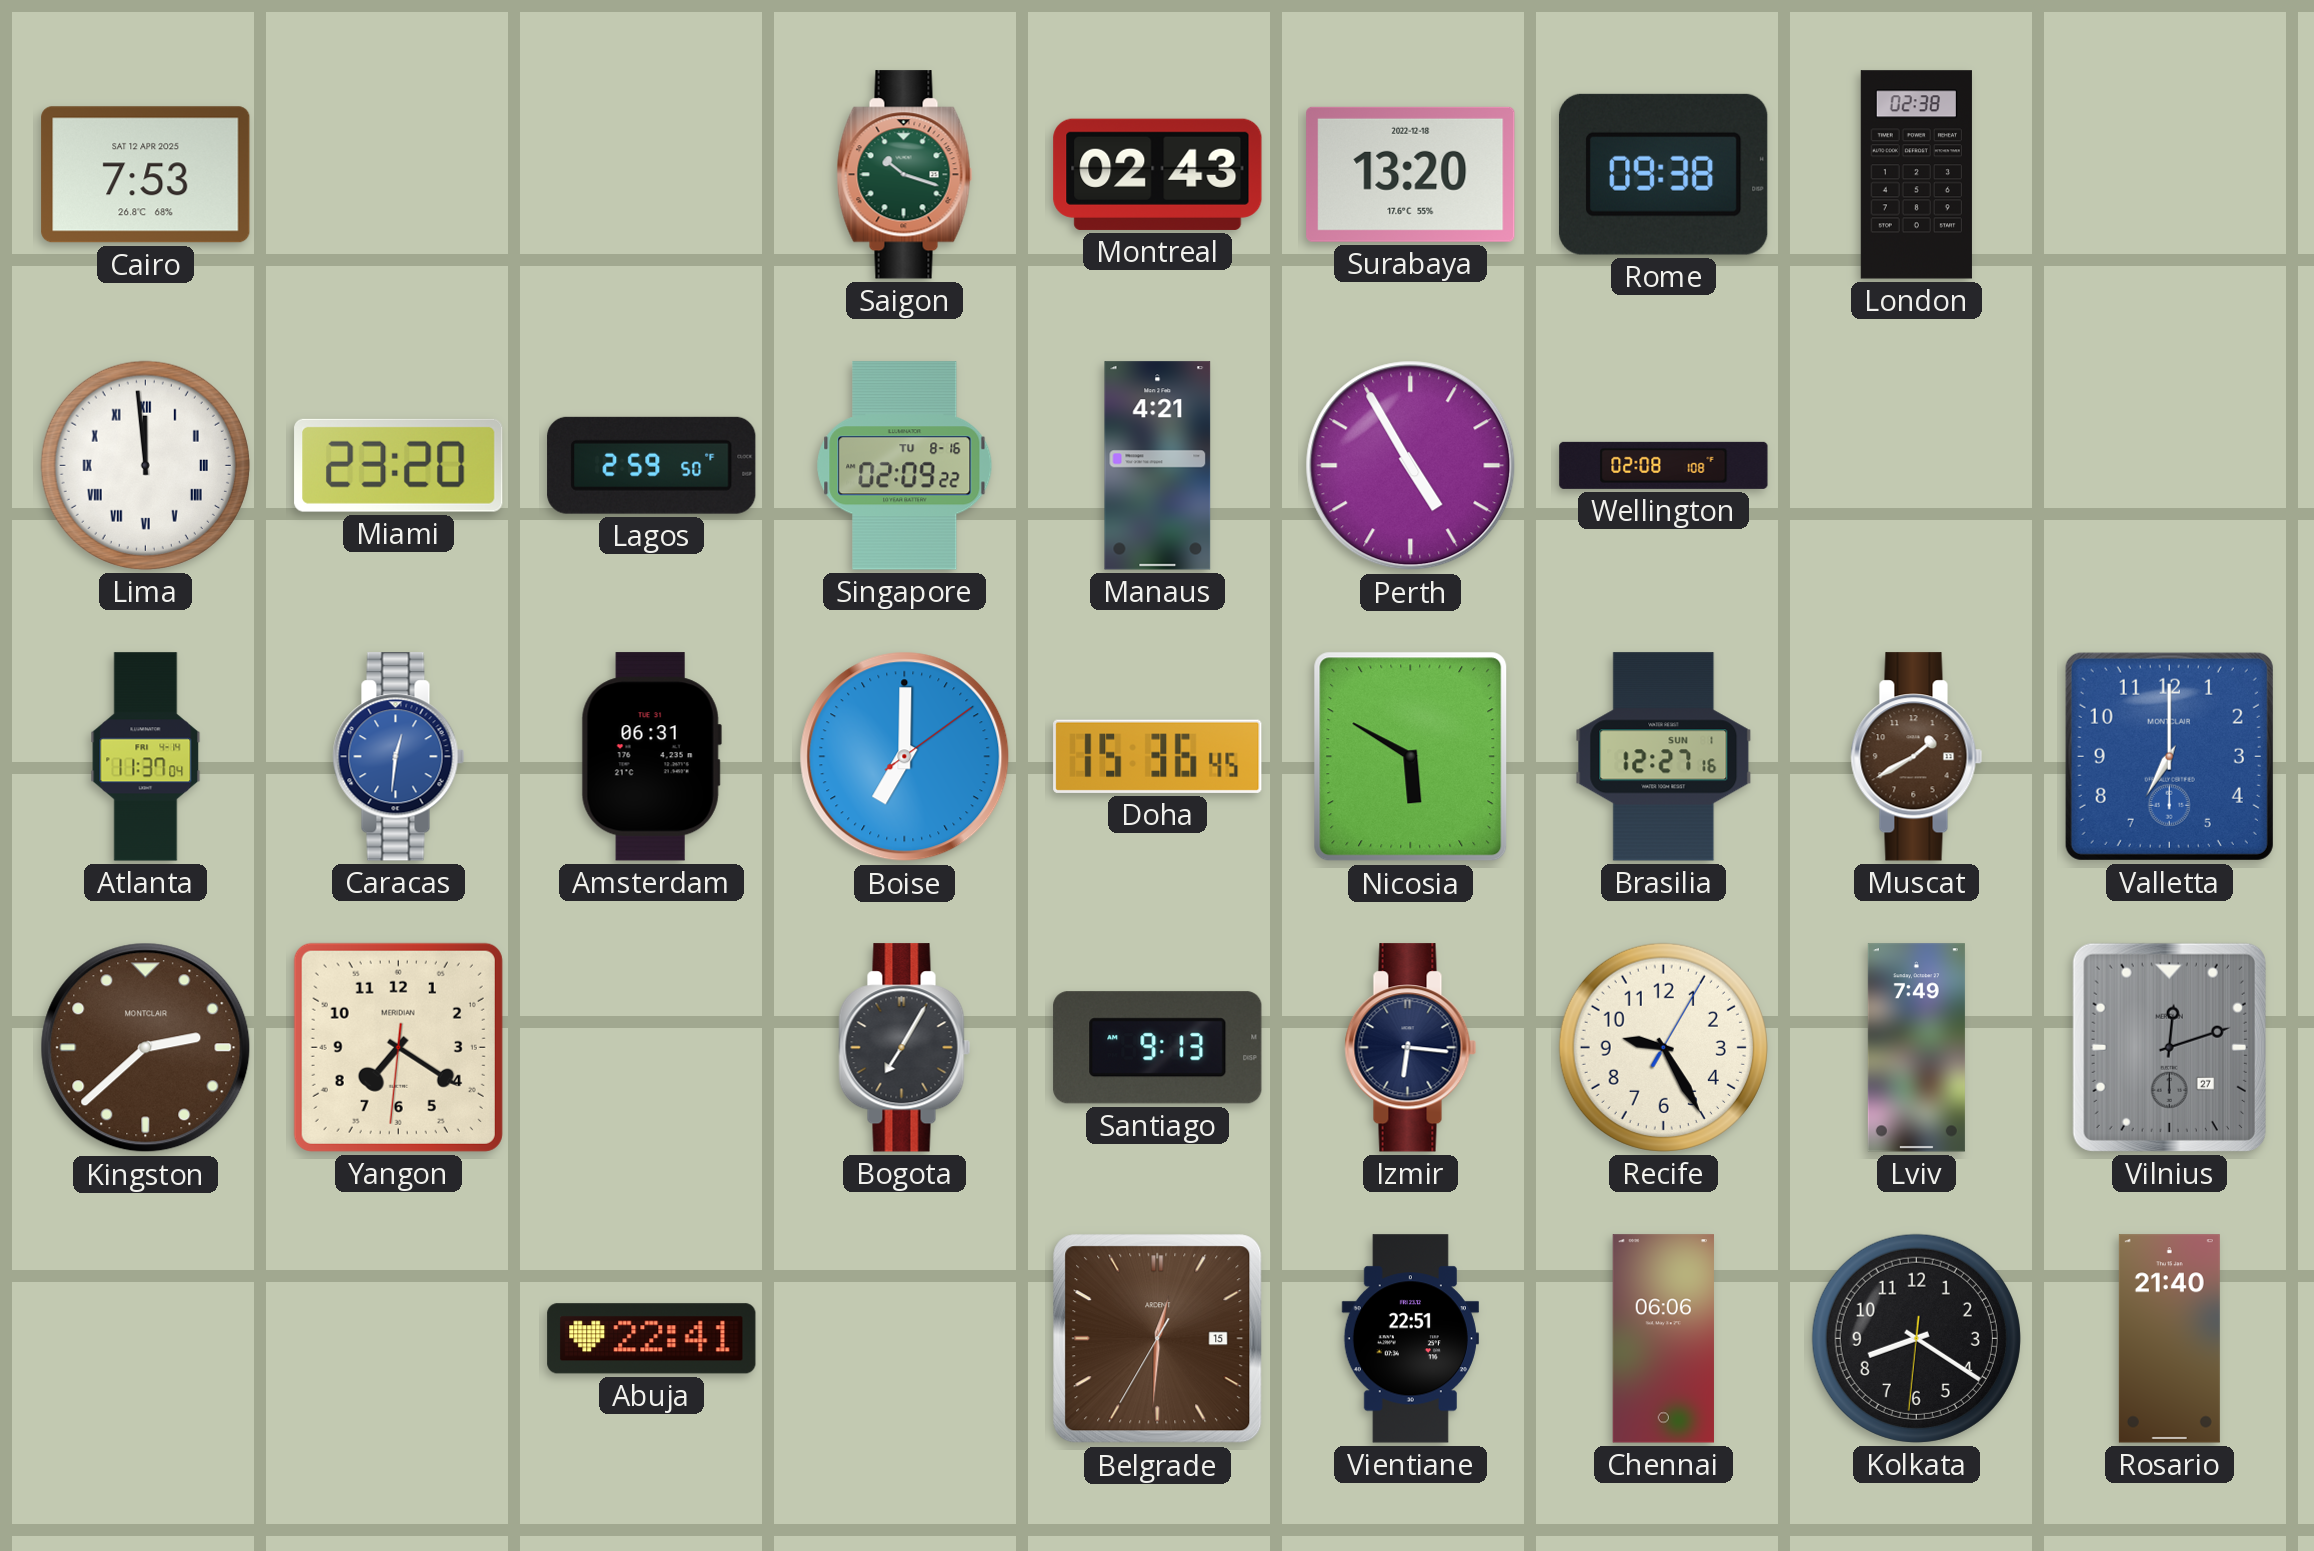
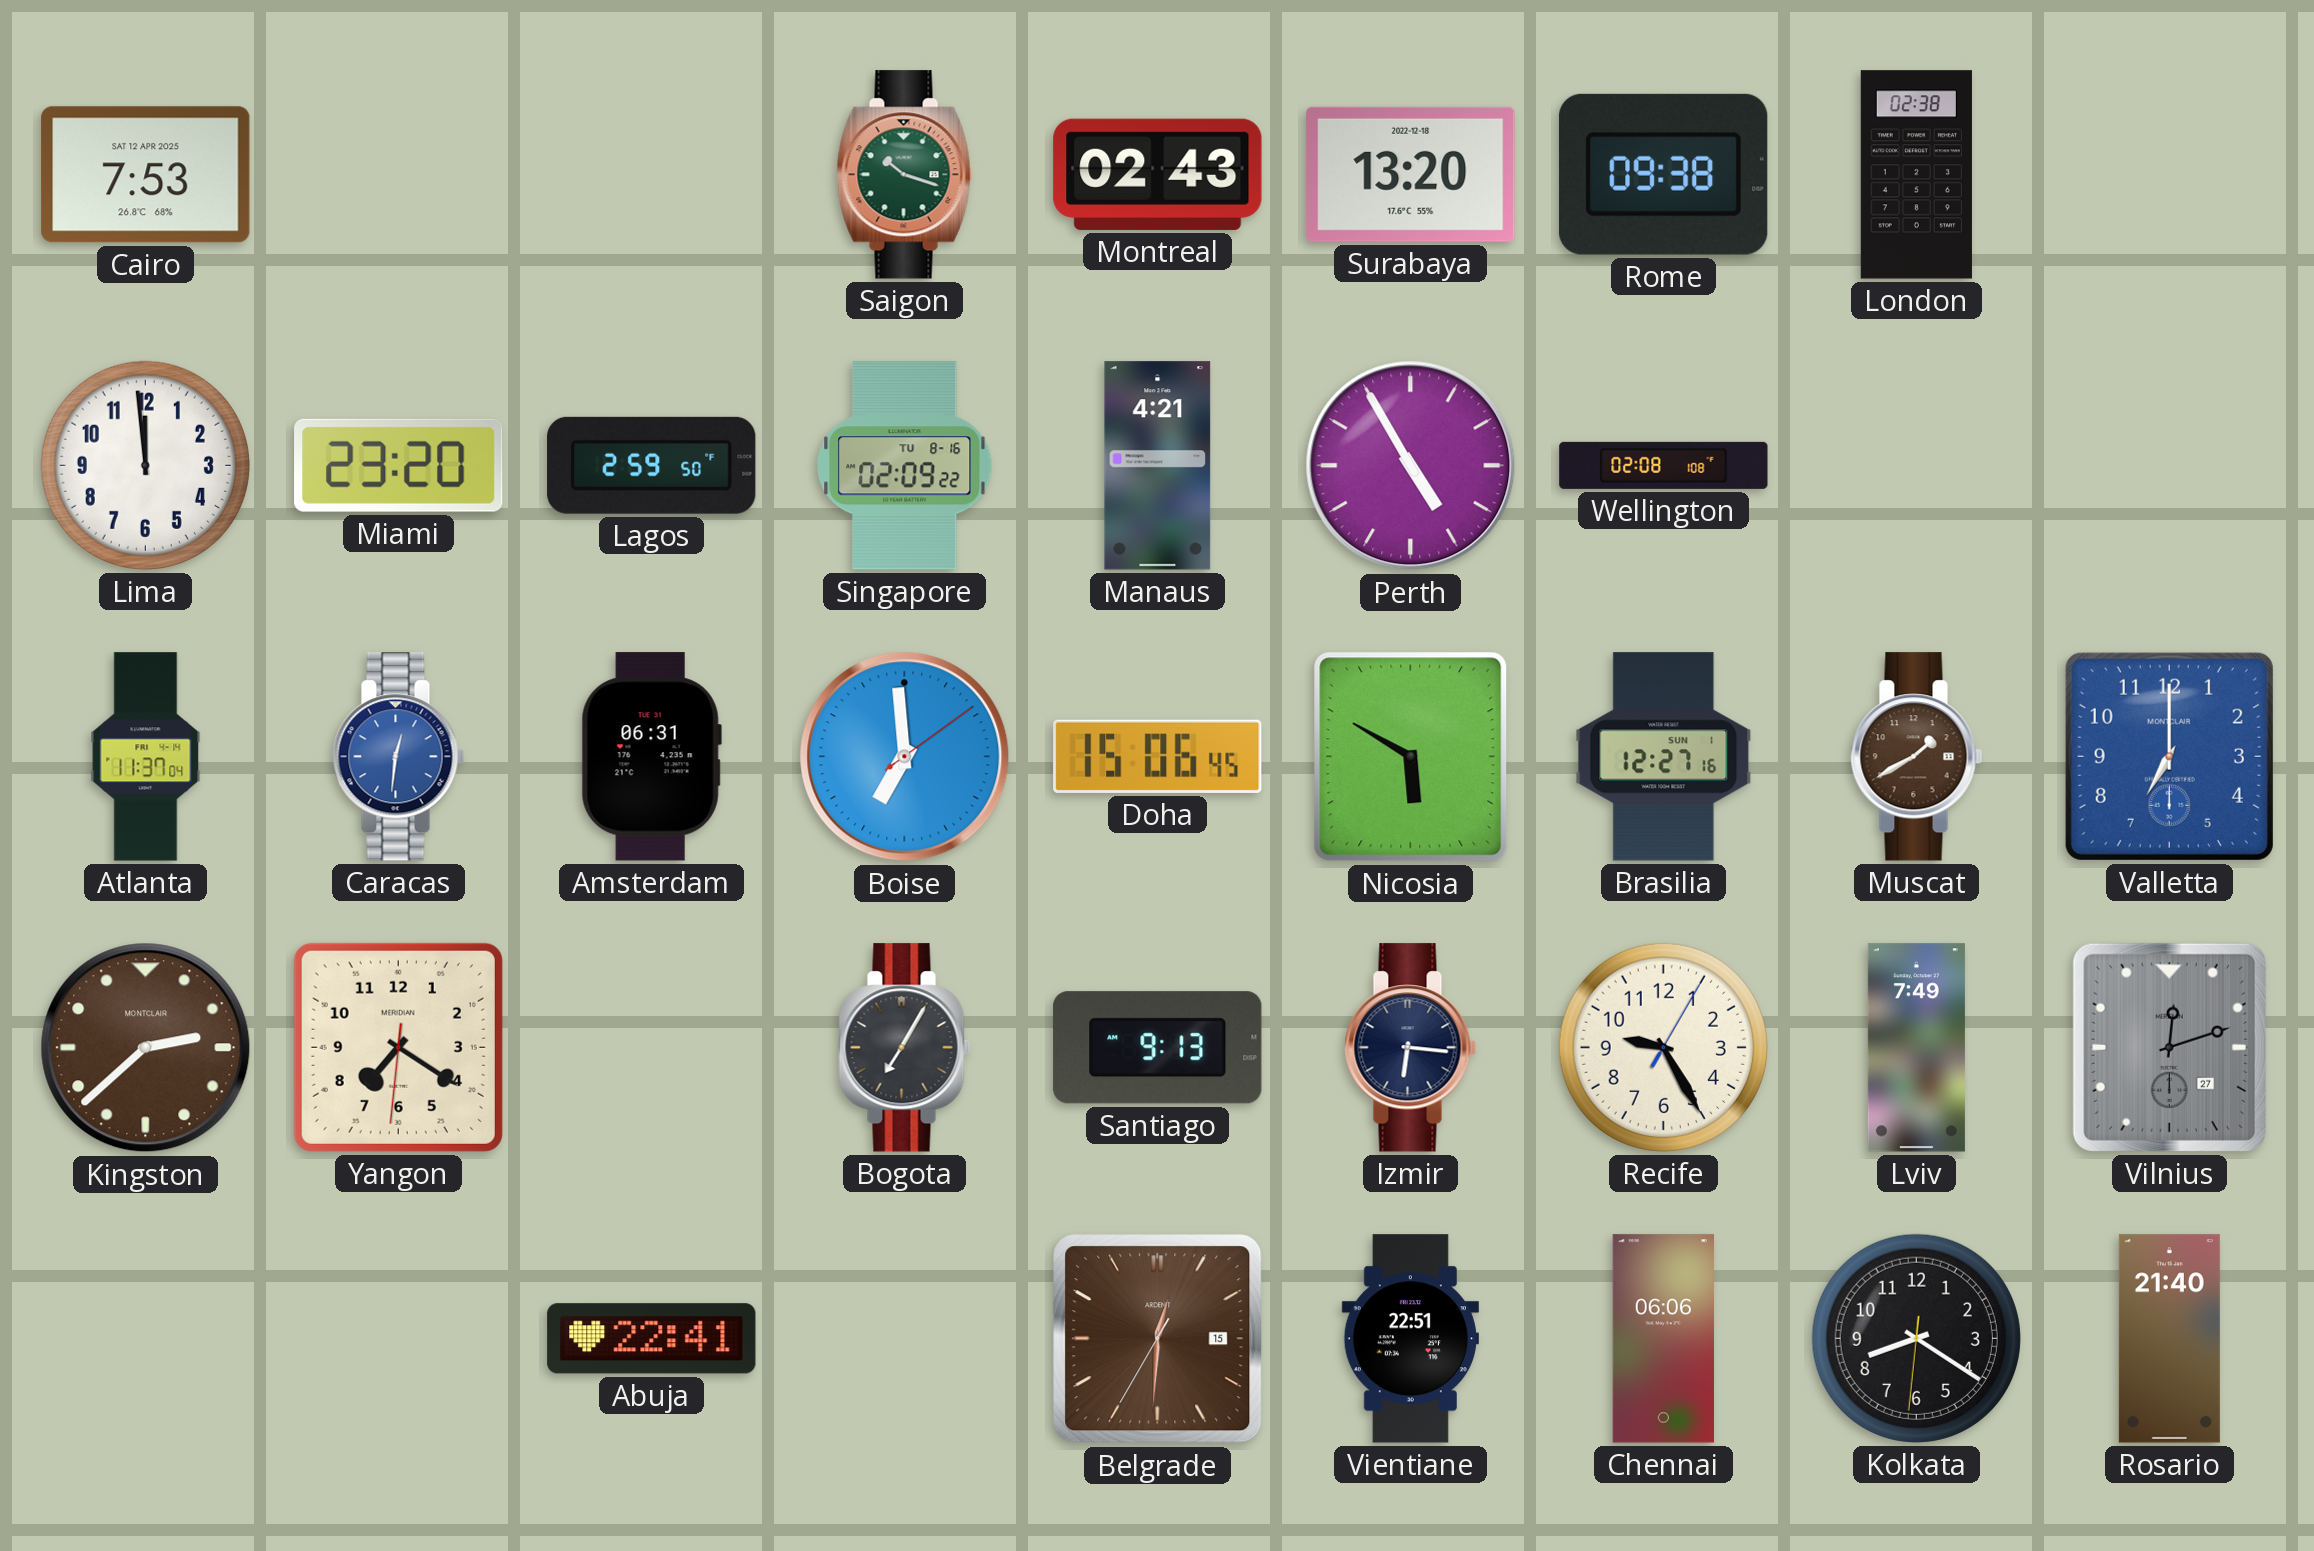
Lima numerals: Roman -> Arabic
Boise: 7:00 -> 6:59
Doha: 15:36 -> 15:06
